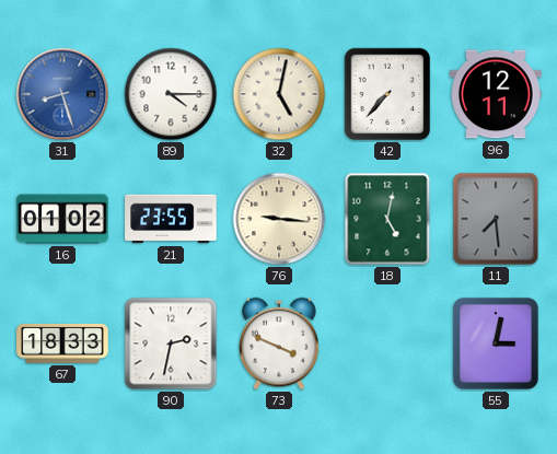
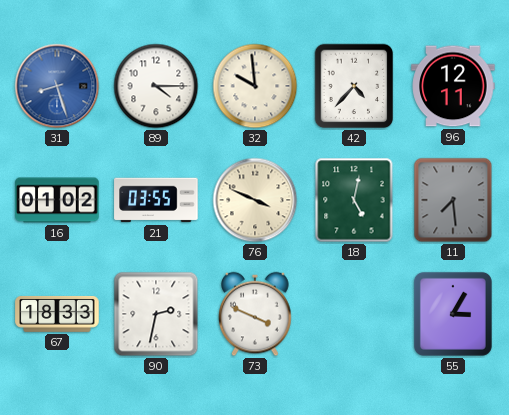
32: 5:02 -> 9:59
42: 7:37 -> 4:37
21: 23:55 -> 03:55
76: 9:16 -> 3:49
55: 3:02 -> 3:05
